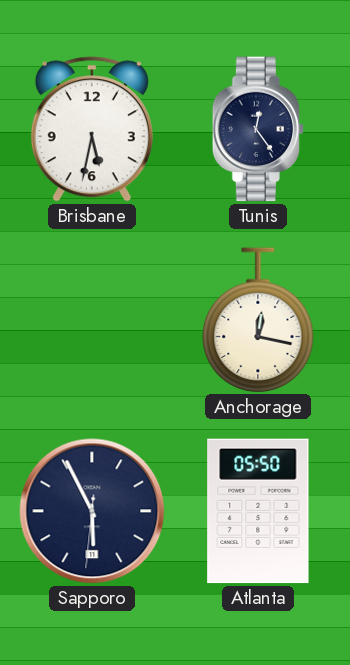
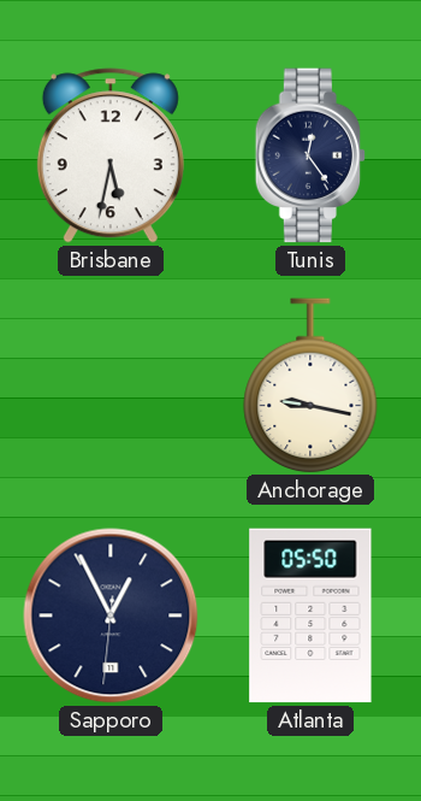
Anchorage: 12:17 -> 9:17
Sapporo: 5:55 -> 12:55
